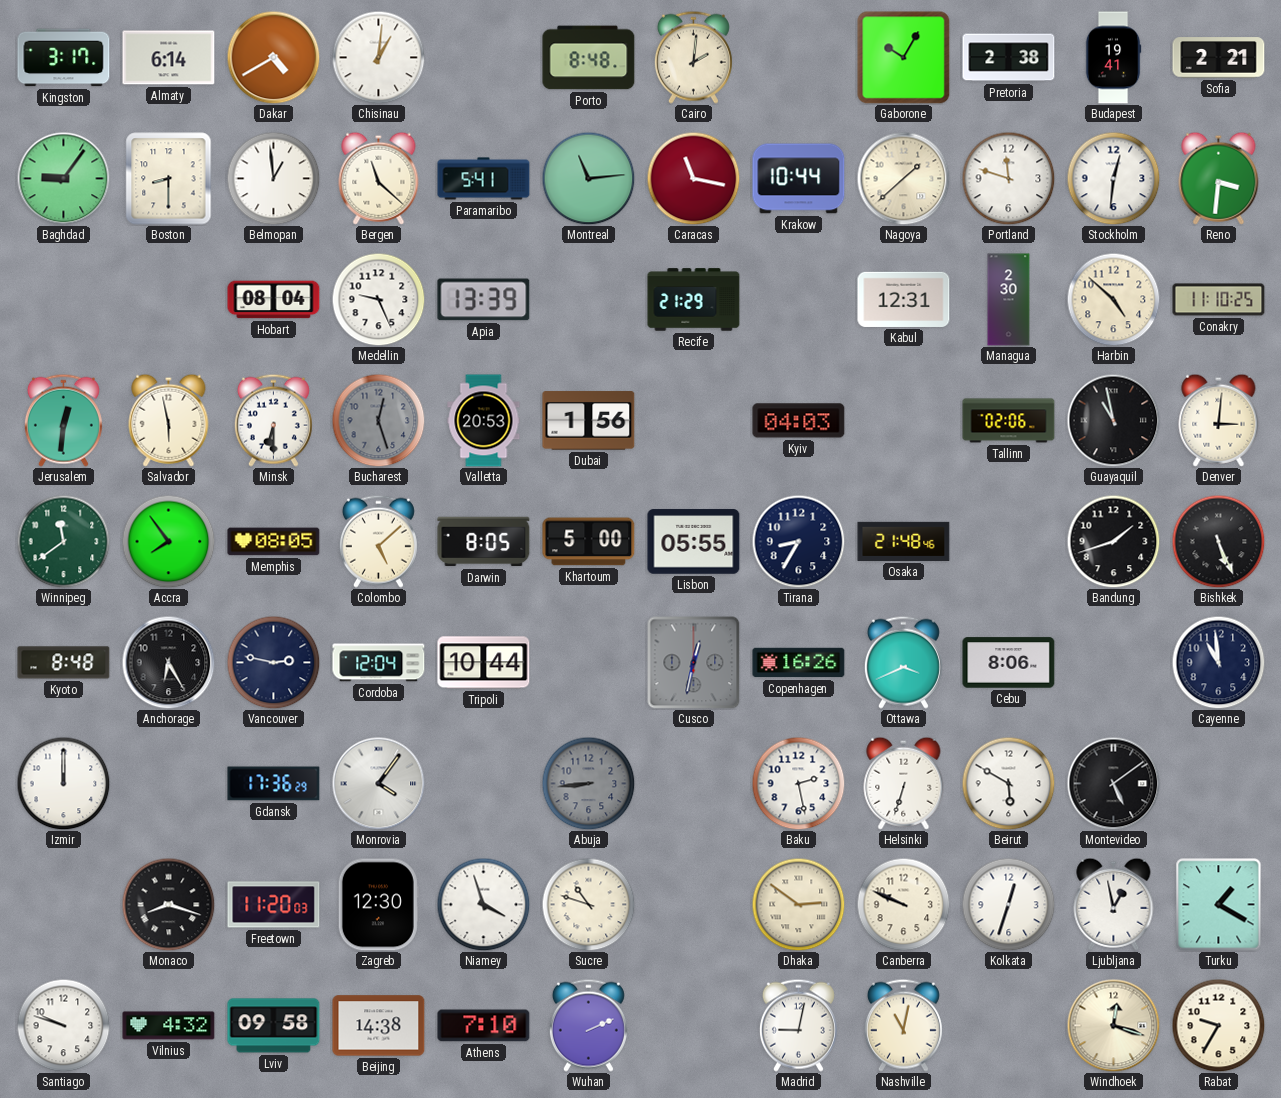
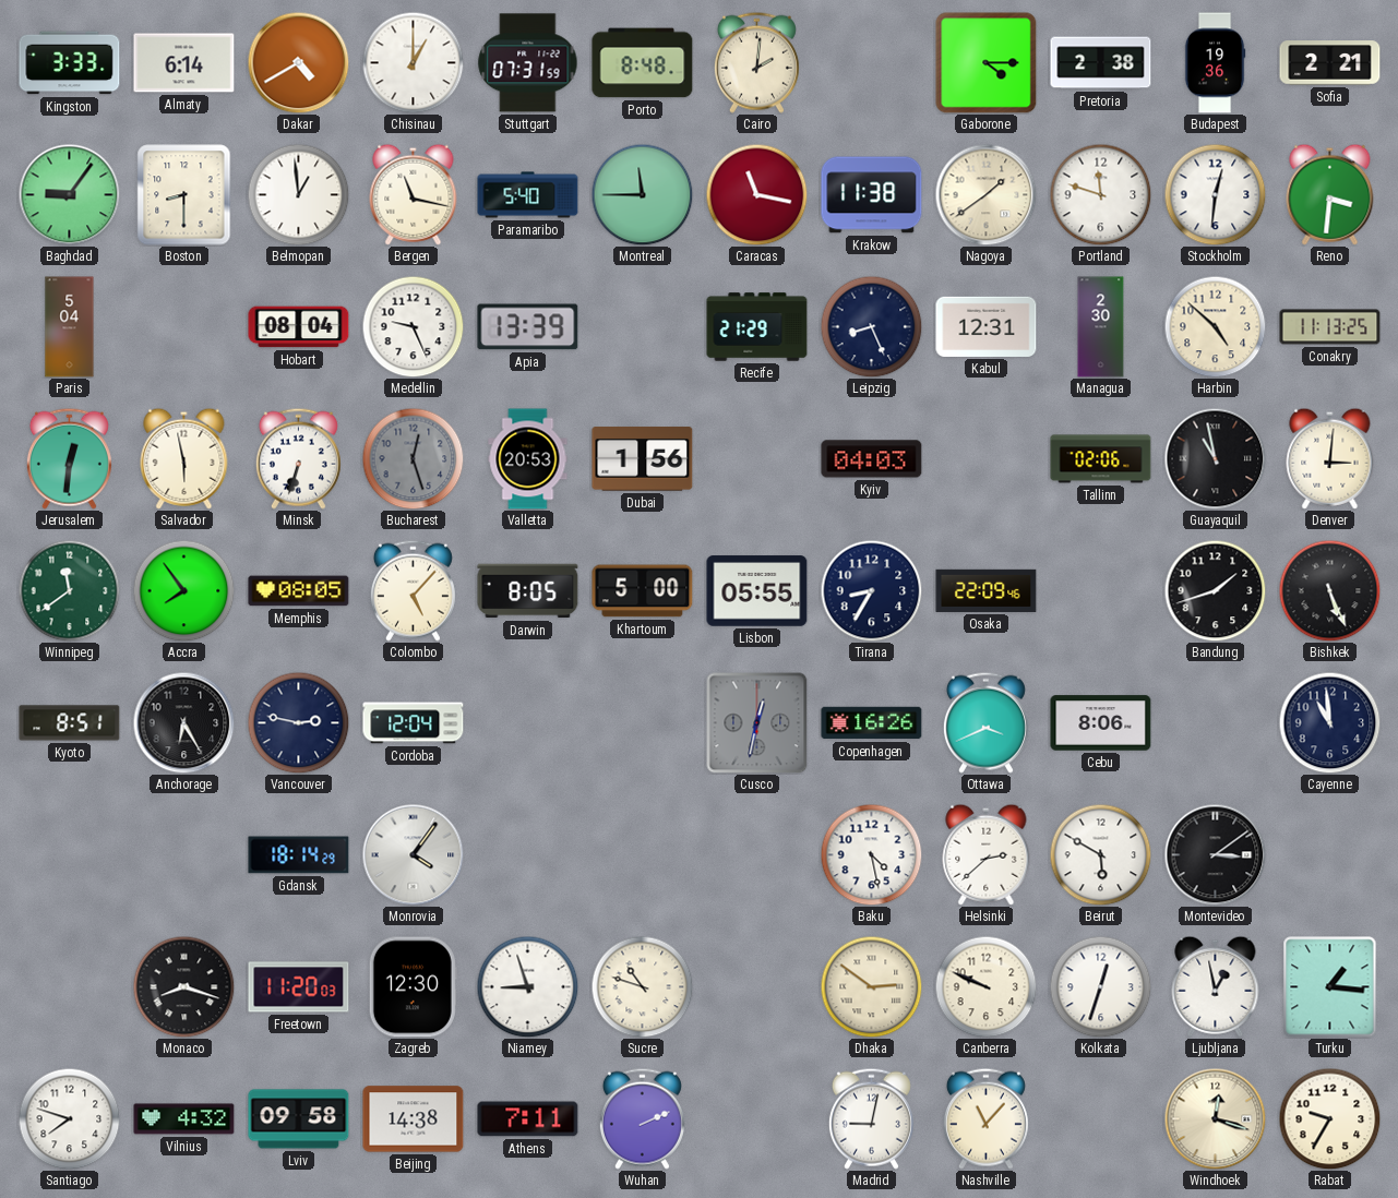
Kingston: 3:17 -> 3:33
Chisinau: 1:01 -> 1:00
Stuttgart: none -> 07:31
Gaborone: 10:05 -> 4:15
Budapest: 19:41 -> 19:36
Bergen: 11:22 -> 11:17
Paramaribo: 5:41 -> 5:40
Montreal: 11:14 -> 11:45
Krakow: 10:44 -> 11:38
Nagoya: 1:38 -> 1:39
Paris: none -> 5:04
Leipzig: none -> 8:26
Conakry: 11:10 -> 11:13
Minsk: 6:30 -> 6:33
Colombo: 5:08 -> 5:07
Osaka: 21:48 -> 22:09
Kyoto: 8:48 -> 8:51
Tripoli: 10:44 -> none
Izmir: 12:00 -> none
Gdansk: 17:36 -> 18:14
Abuja: 8:44 -> none
Baku: 2:28 -> 4:28
Helsinki: 6:33 -> 2:38
Montevideo: 5:09 -> 3:09
Niamey: 3:57 -> 8:57
Turku: 1:20 -> 1:16
Santiago: 9:48 -> 7:48
Athens: 7:10 -> 7:11
Nashville: 11:02 -> 11:07
